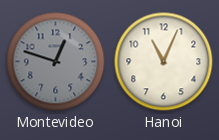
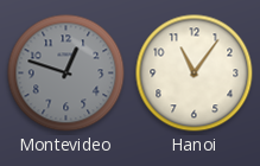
Hanoi: 11:04 -> 11:06
